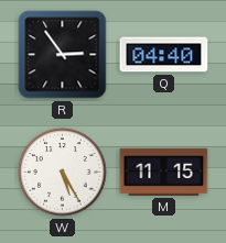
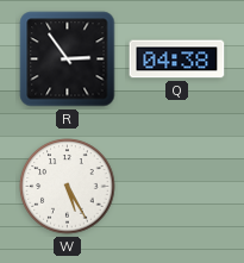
Q: 04:40 -> 04:38
M: 11:15 -> none
